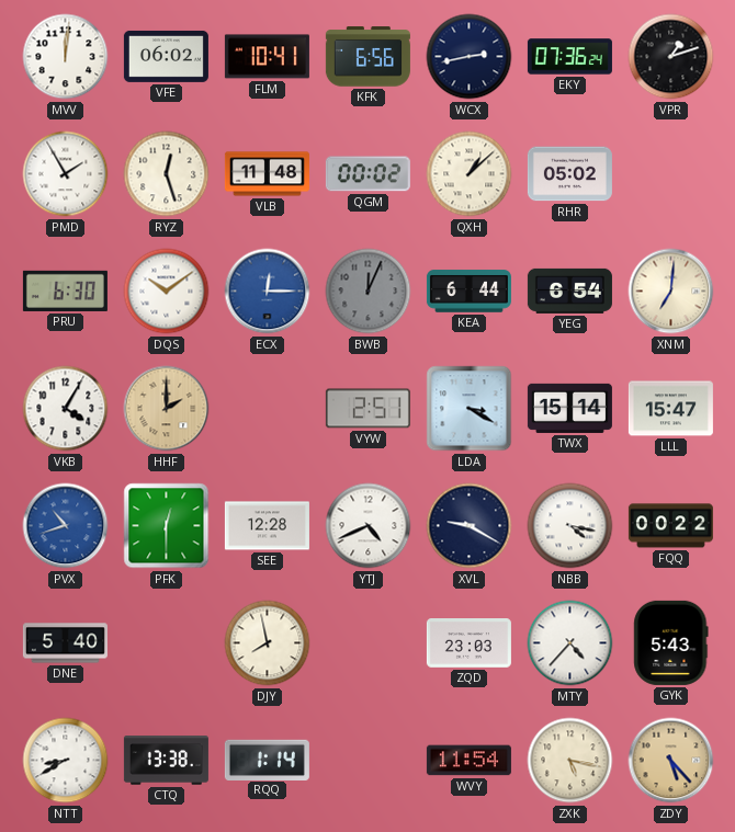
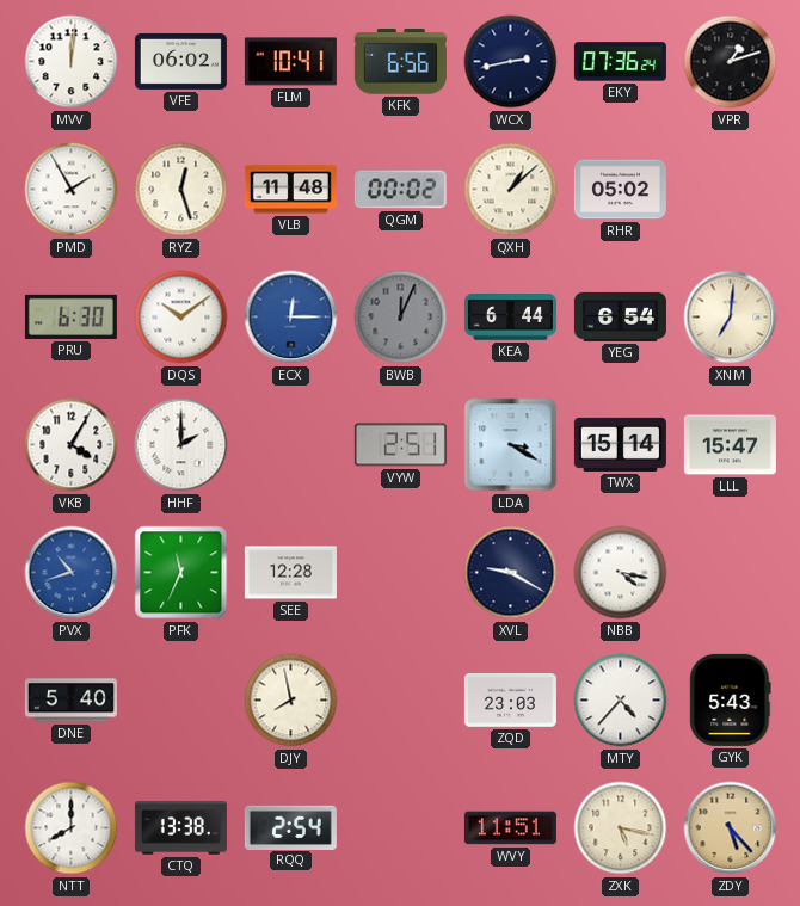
HHF dial: champagne -> white
PFK: 12:30 -> 11:34
YTJ: 4:41 -> none
FQQ: 00:22 -> none
NTT: 8:40 -> 8:00
RQQ: 1:14 -> 2:54
WVY: 11:54 -> 11:51
